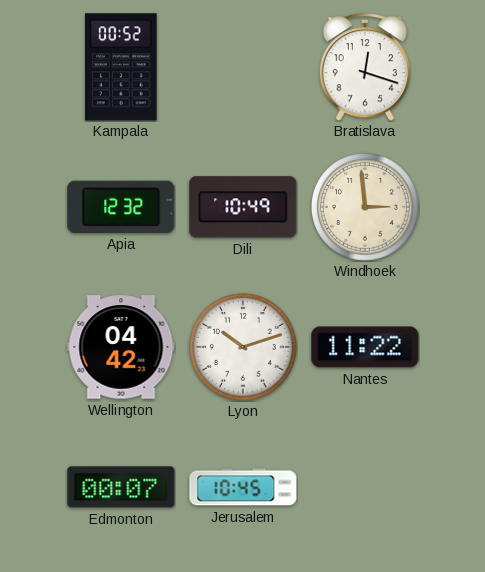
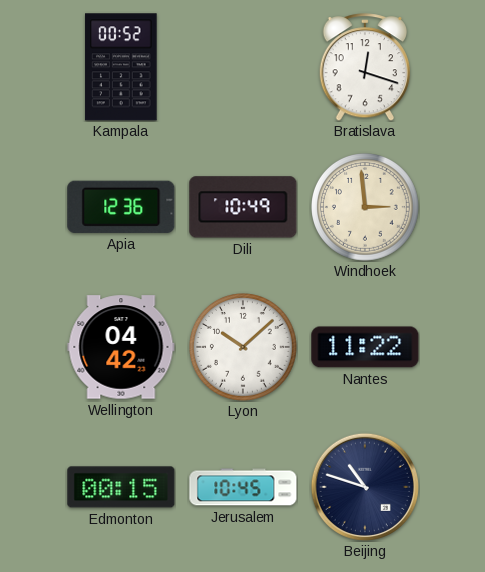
Apia: 12:32 -> 12:36
Lyon: 10:12 -> 10:08
Edmonton: 00:07 -> 00:15
Beijing: none -> 10:48
